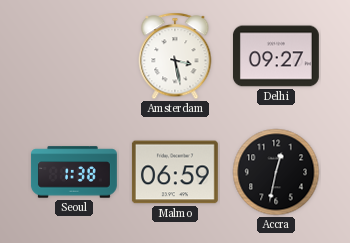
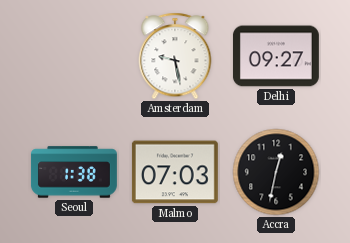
Amsterdam: 3:28 -> 9:28
Malmo: 06:59 -> 07:03
